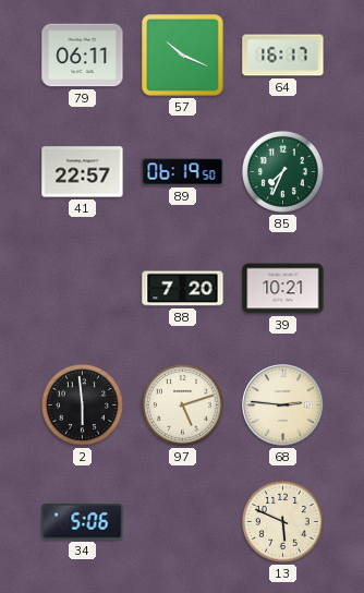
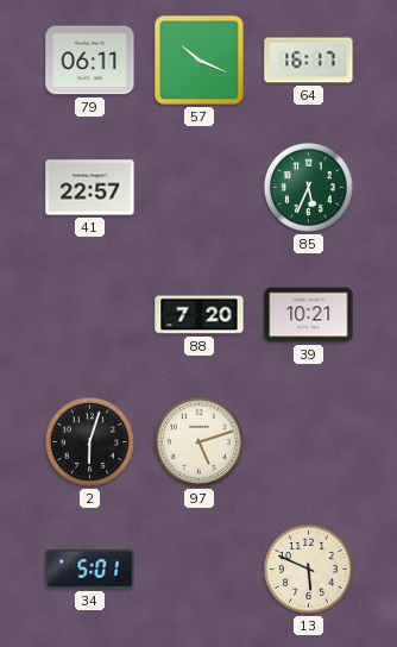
89: 06:19 -> none
85: 7:34 -> 5:34
2: 5:59 -> 6:03
68: 2:46 -> none
34: 5:06 -> 5:01
